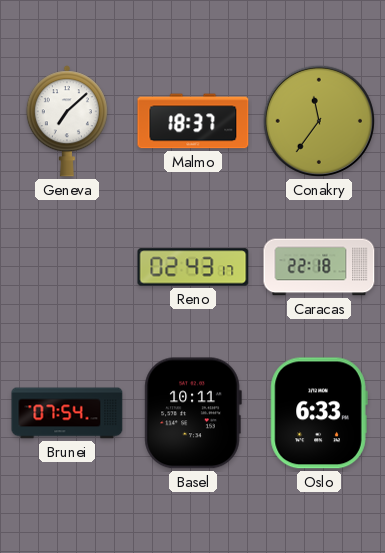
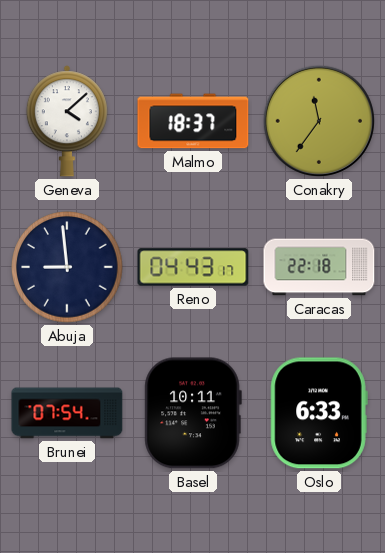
Geneva: 7:08 -> 4:08
Abuja: none -> 8:59
Reno: 02:43 -> 04:43
